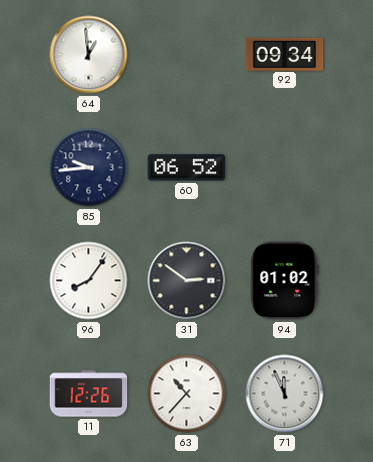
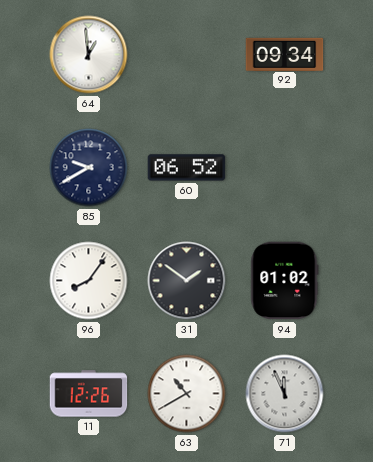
85: 9:44 -> 9:40
31: 2:51 -> 1:51
63: 10:37 -> 10:40
